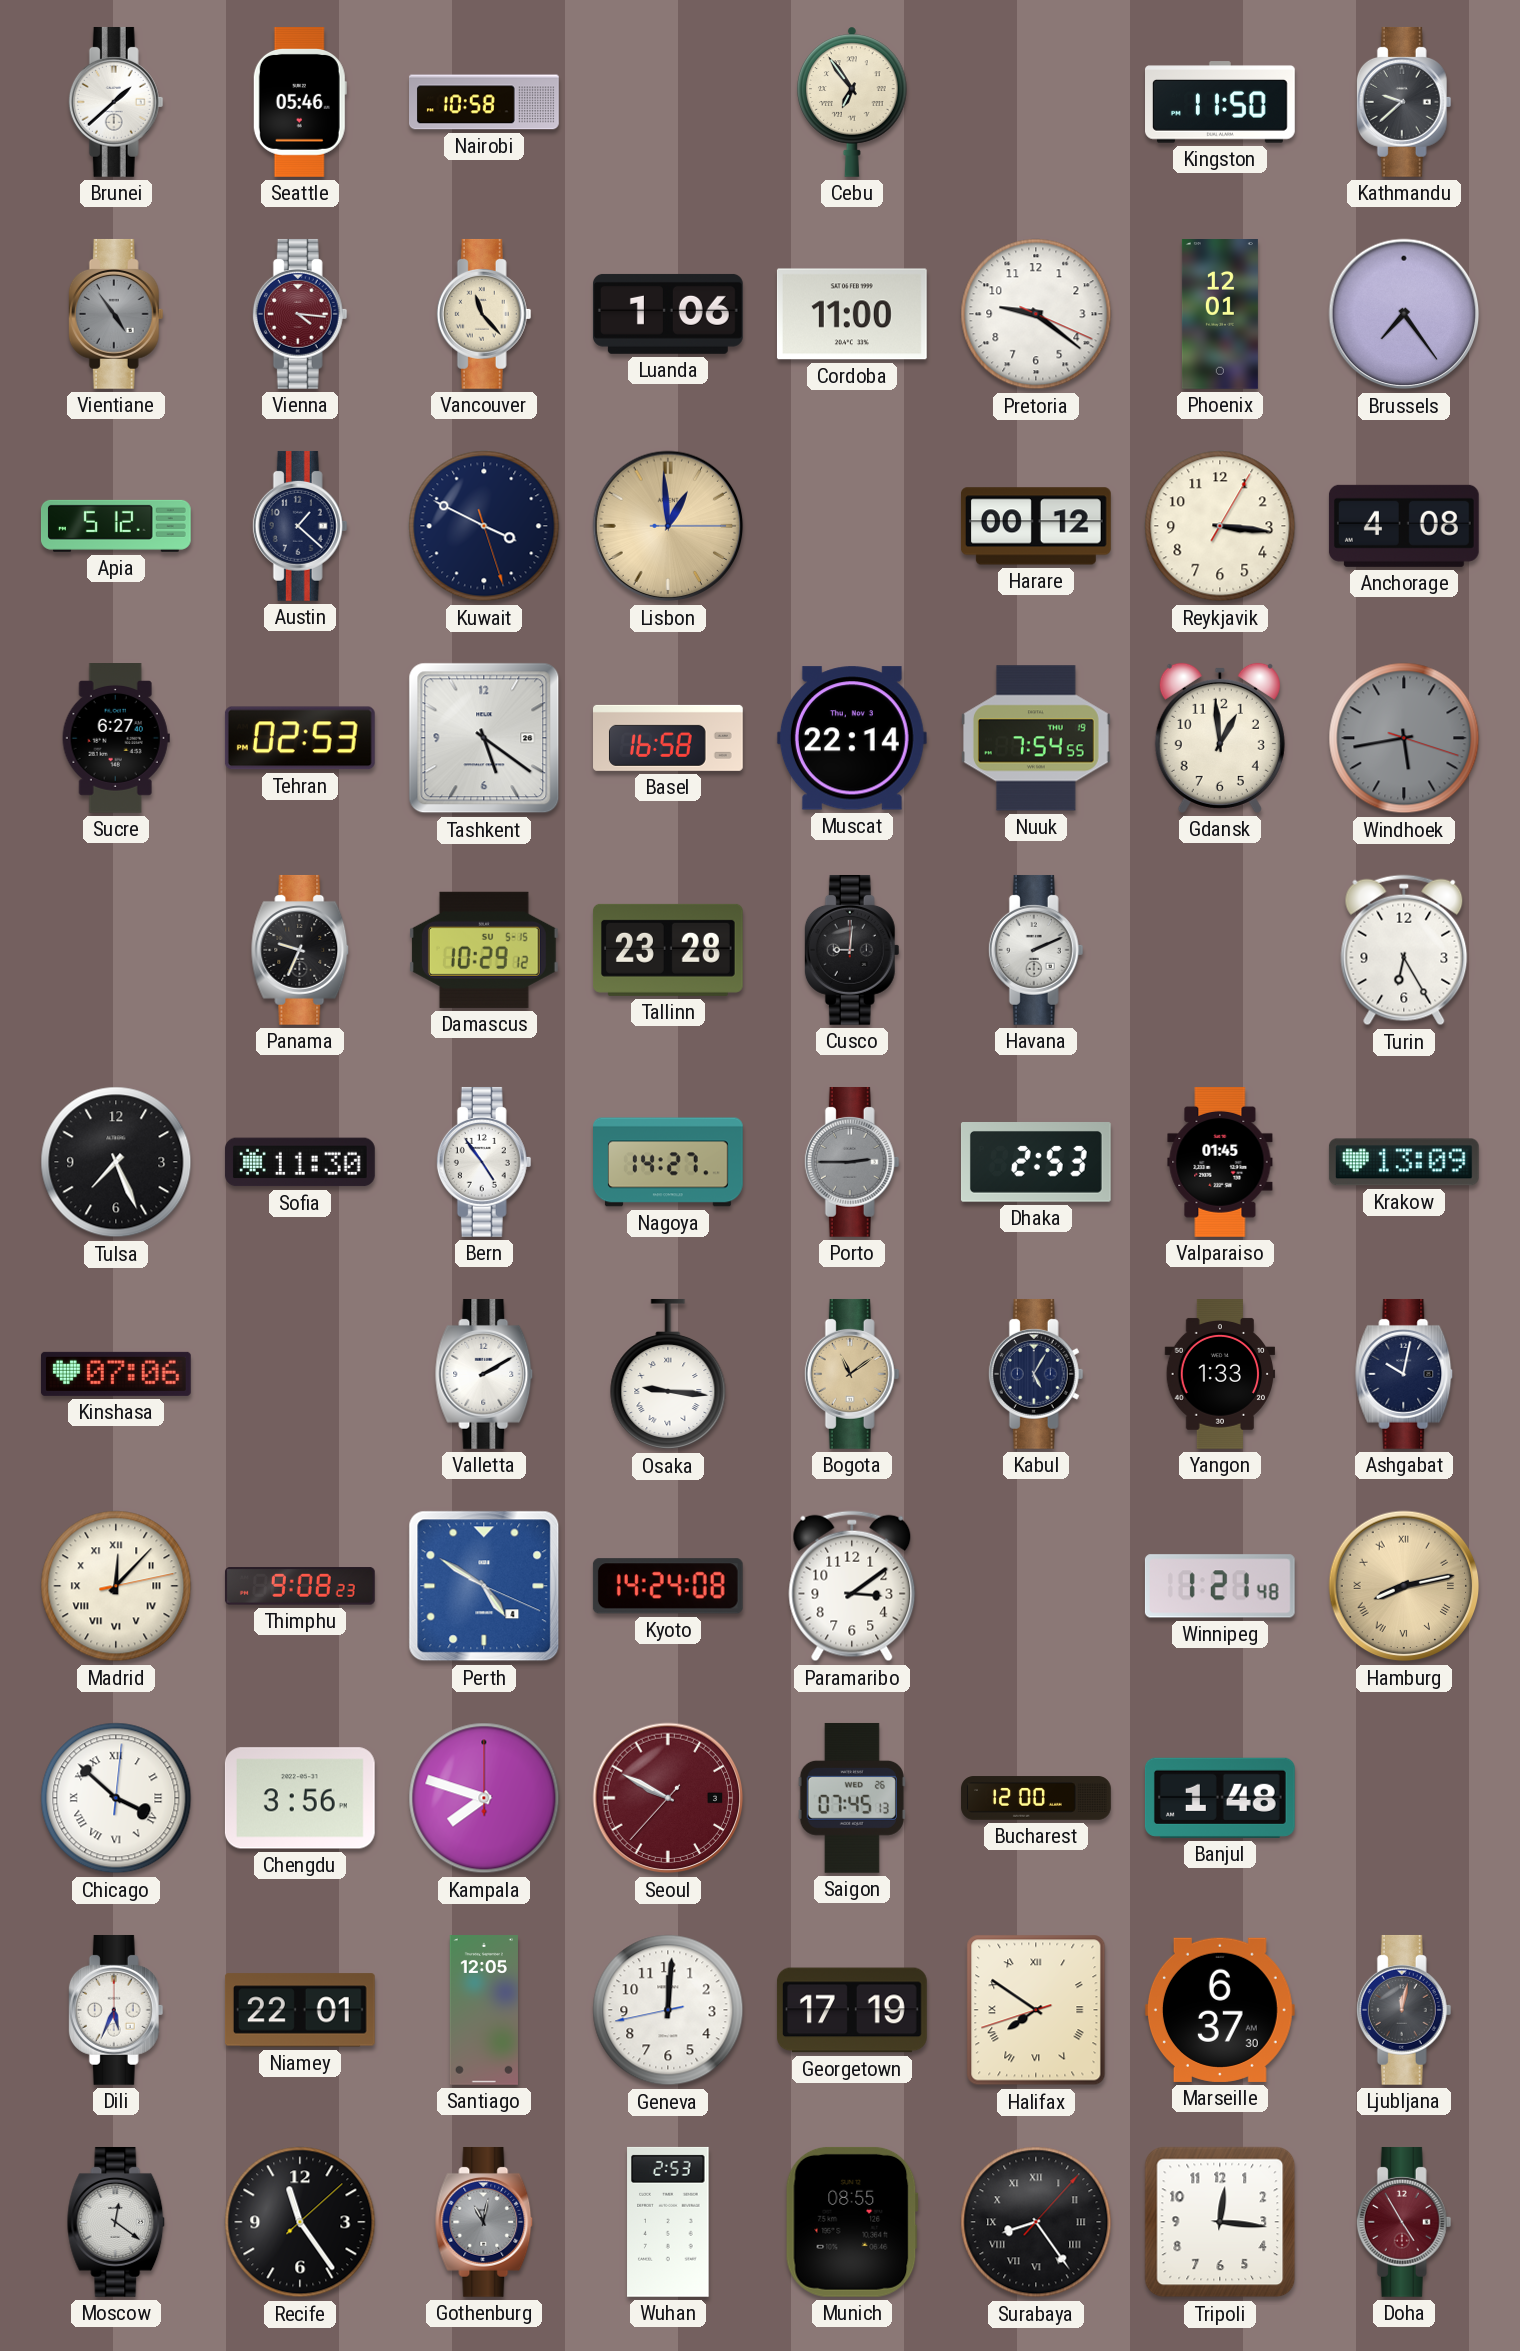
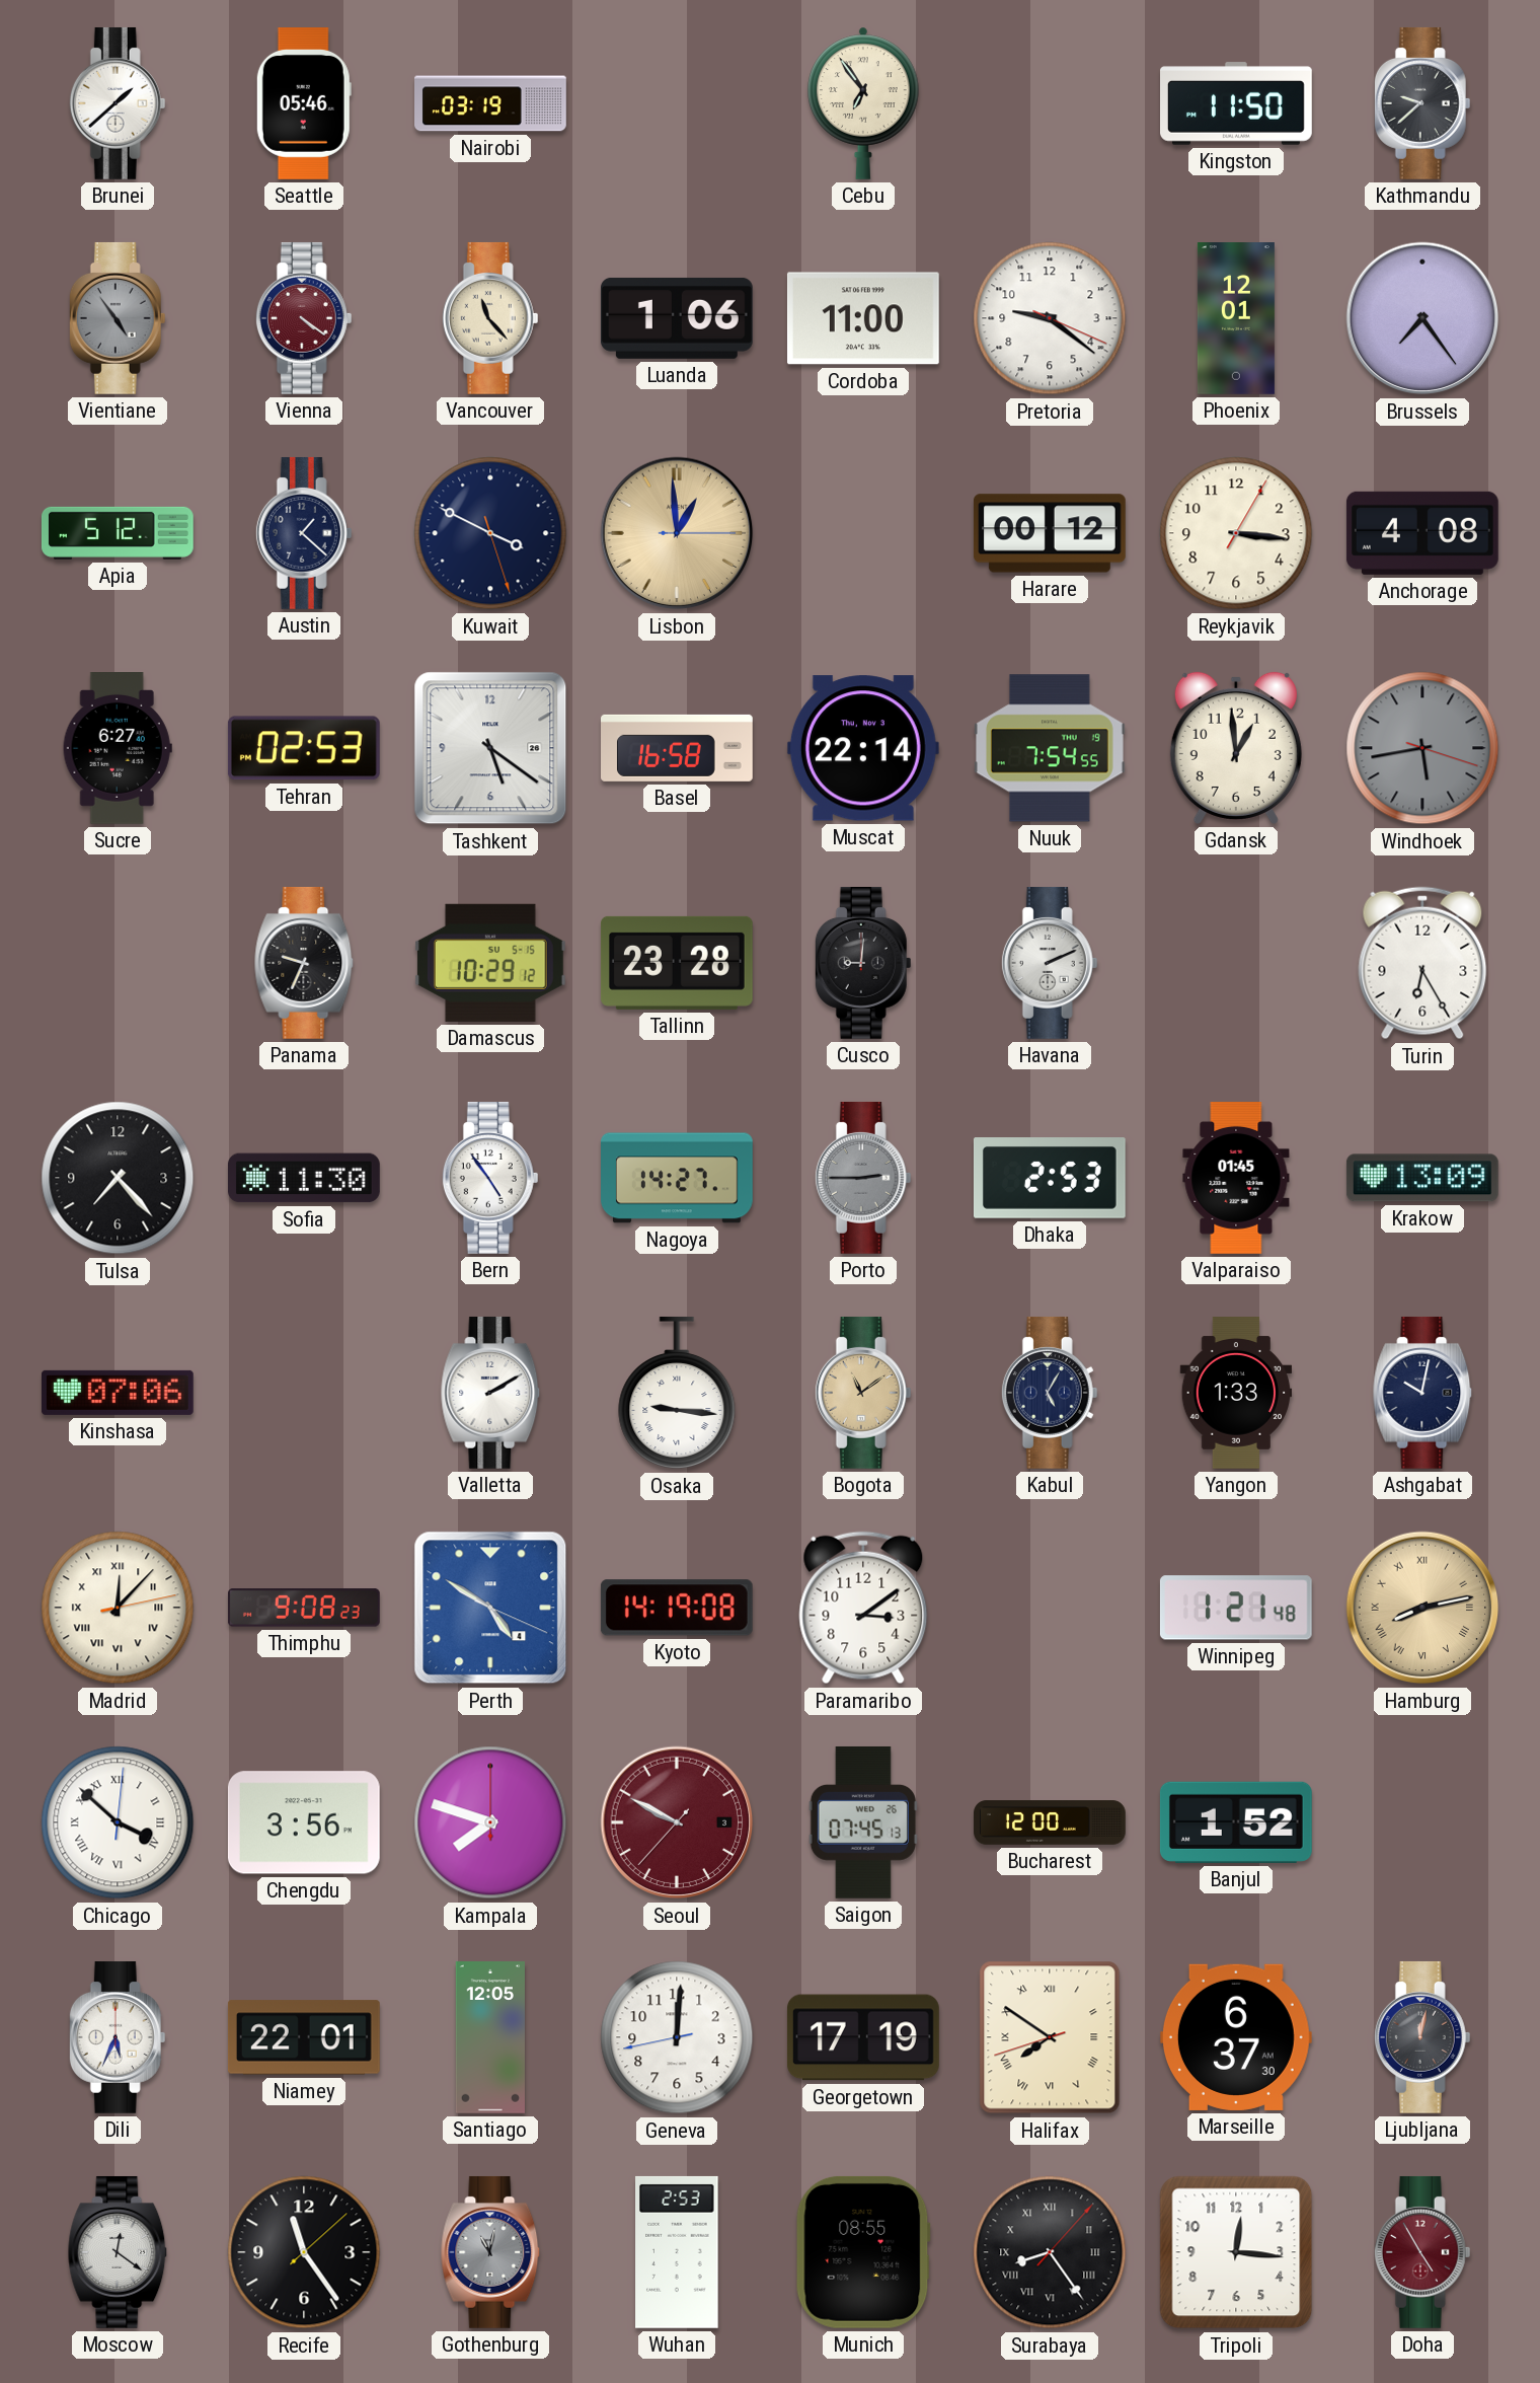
Nairobi: 10:58 -> 03:19
Vienna: 4:16 -> 4:21
Tulsa: 7:26 -> 7:23
Kyoto: 14:24 -> 14:19
Banjul: 1:48 -> 1:52
